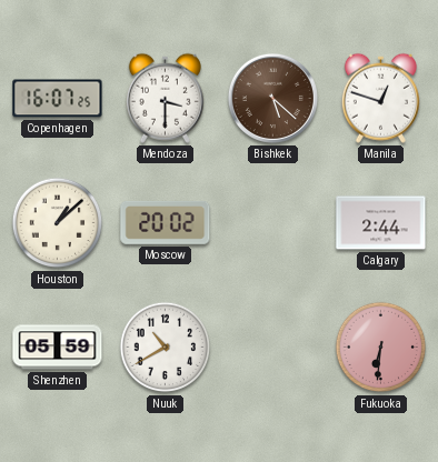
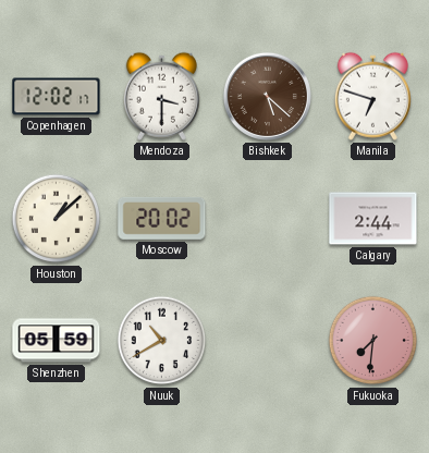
Copenhagen: 16:07 -> 12:02
Manila: 12:48 -> 6:48
Fukuoka: 6:31 -> 7:31
